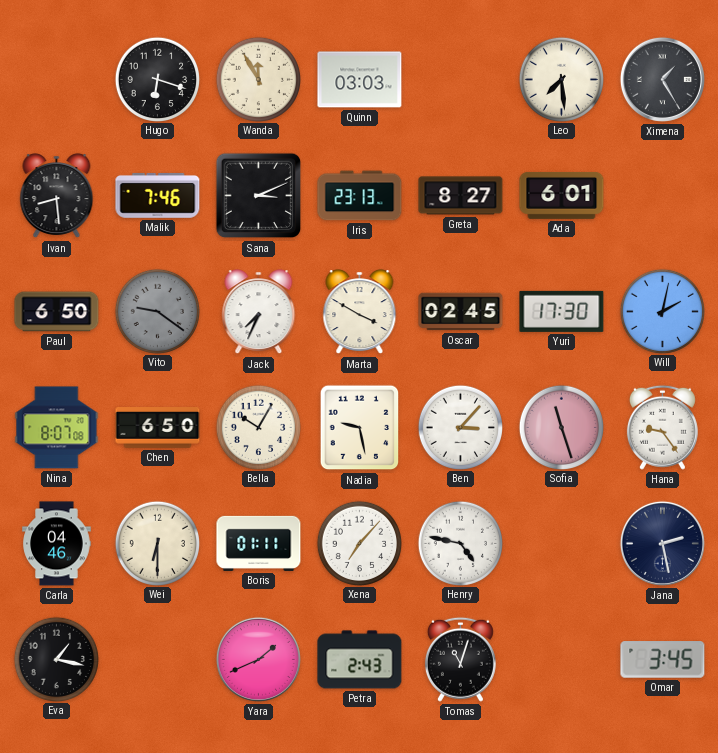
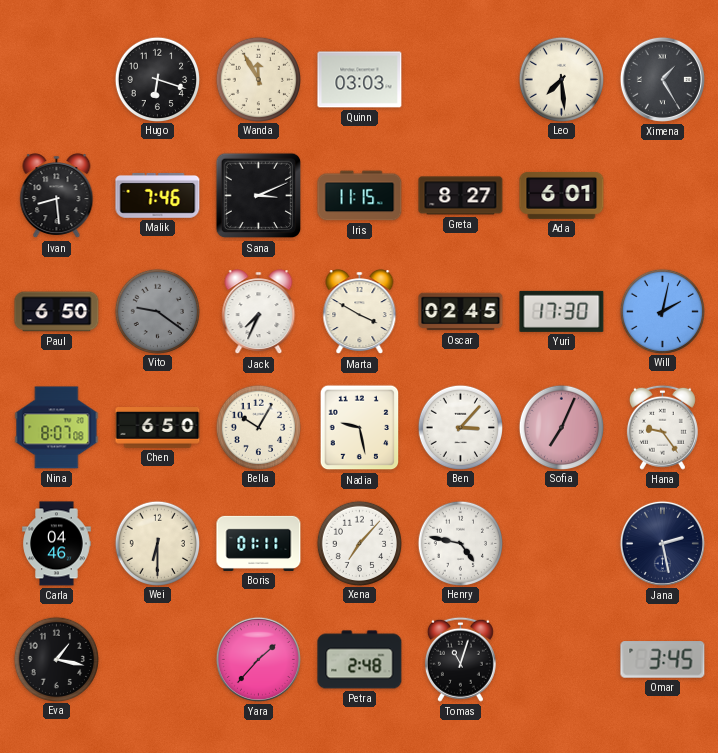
Iris: 23:13 -> 11:15
Sofia: 11:27 -> 7:04
Yara: 1:41 -> 1:37
Petra: 2:43 -> 2:48
